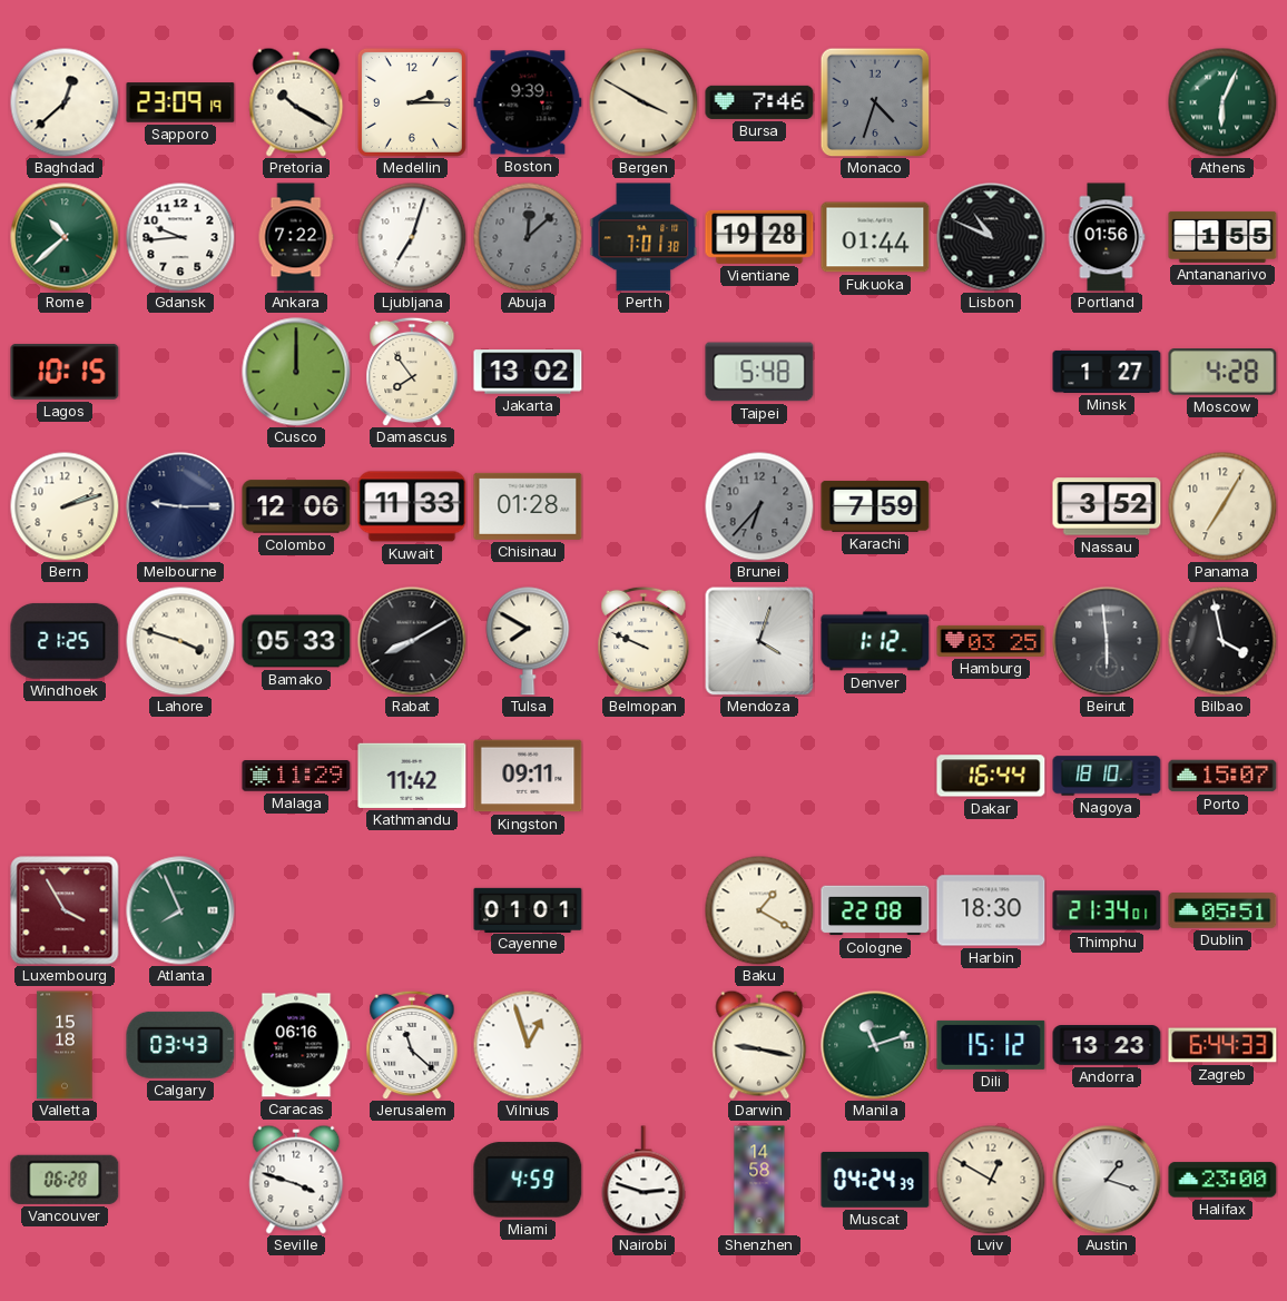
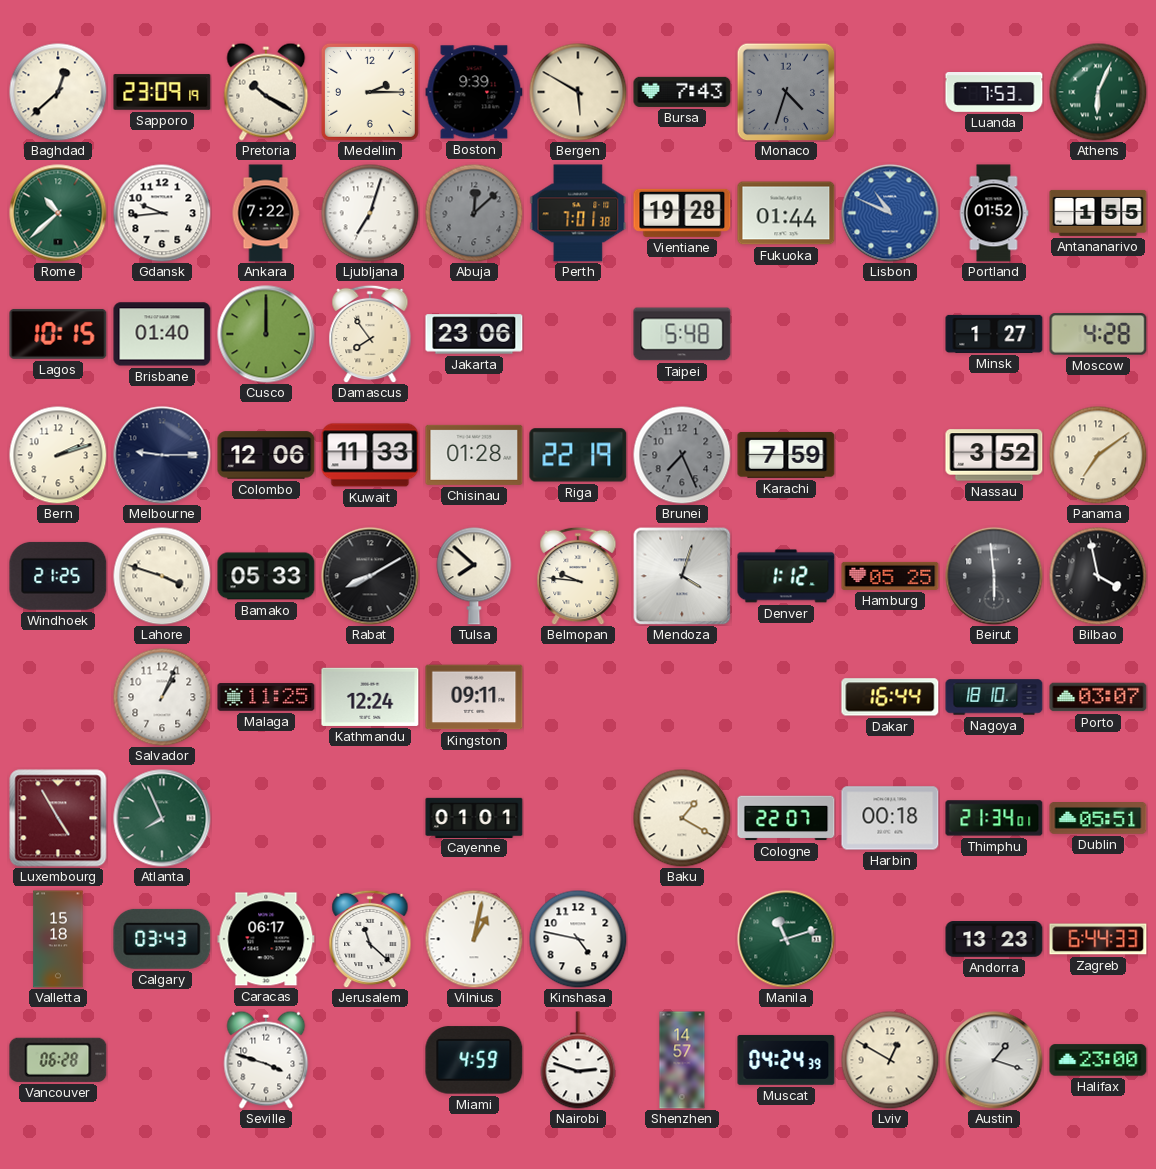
Bergen: 3:50 -> 5:50
Bursa: 7:46 -> 7:43
Luanda: none -> 7:53
Lisbon dial: black -> blue
Portland: 01:56 -> 01:52
Brisbane: none -> 01:40
Jakarta: 13:02 -> 23:06
Riga: none -> 22:19
Brunei: 6:37 -> 7:26
Panama: 7:05 -> 7:09
Tulsa: 7:50 -> 7:52
Belmopan: 9:49 -> 9:46
Hamburg: 03:25 -> 05:25
Salvador: none -> 1:04
Malaga: 11:29 -> 11:25
Kathmandu: 11:42 -> 12:24
Porto: 15:07 -> 03:07
Luxembourg: 3:55 -> 4:55
Cologne: 22:08 -> 22:07
Harbin: 18:30 -> 00:18
Caracas: 06:16 -> 06:17
Vilnius: 12:57 -> 1:02
Kinshasa: none -> 4:47
Darwin: 9:17 -> none
Dili: 15:12 -> none
Shenzhen: 14:58 -> 14:57
